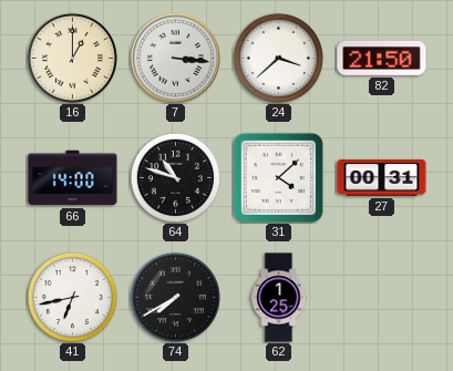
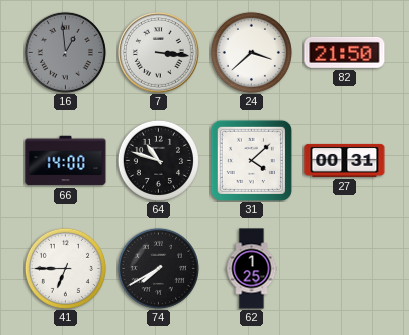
16: 1:00 -> 12:59
16 dial: cream -> grey
41: 6:43 -> 6:45
